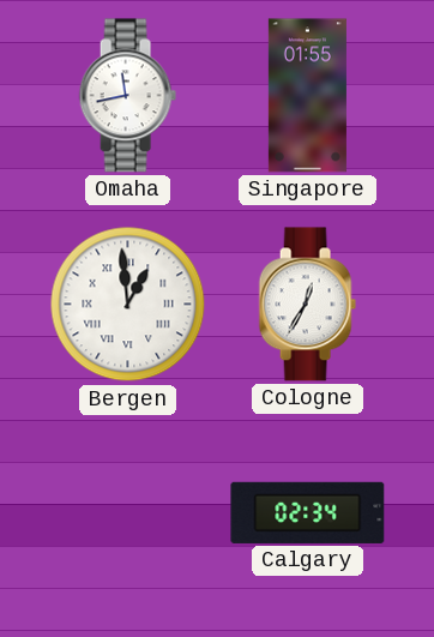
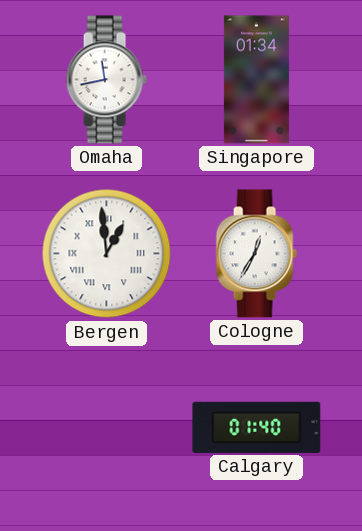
Singapore: 01:55 -> 01:34
Calgary: 02:34 -> 01:40
